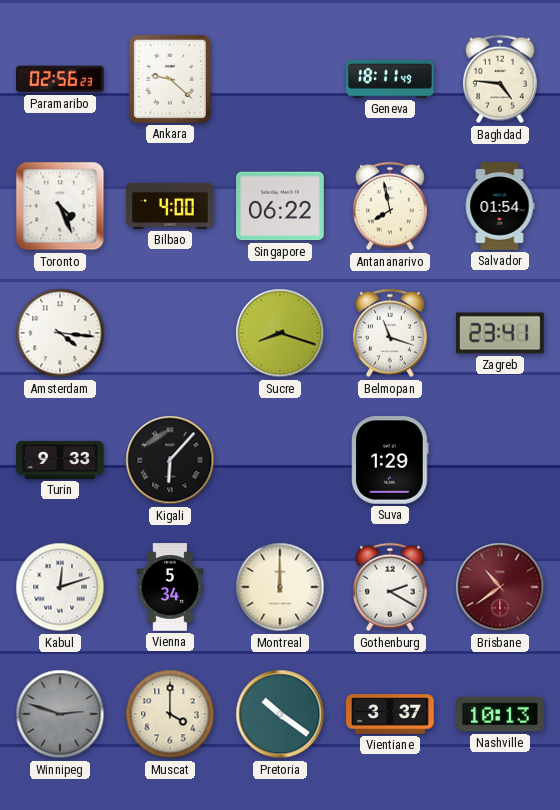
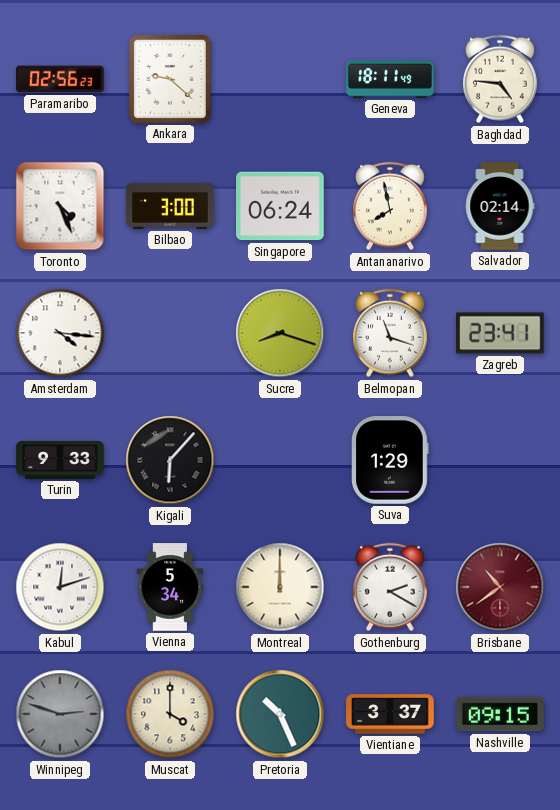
Bilbao: 4:00 -> 3:00
Singapore: 06:22 -> 06:24
Salvador: 01:54 -> 02:14
Pretoria: 10:21 -> 10:26
Nashville: 10:13 -> 09:15
